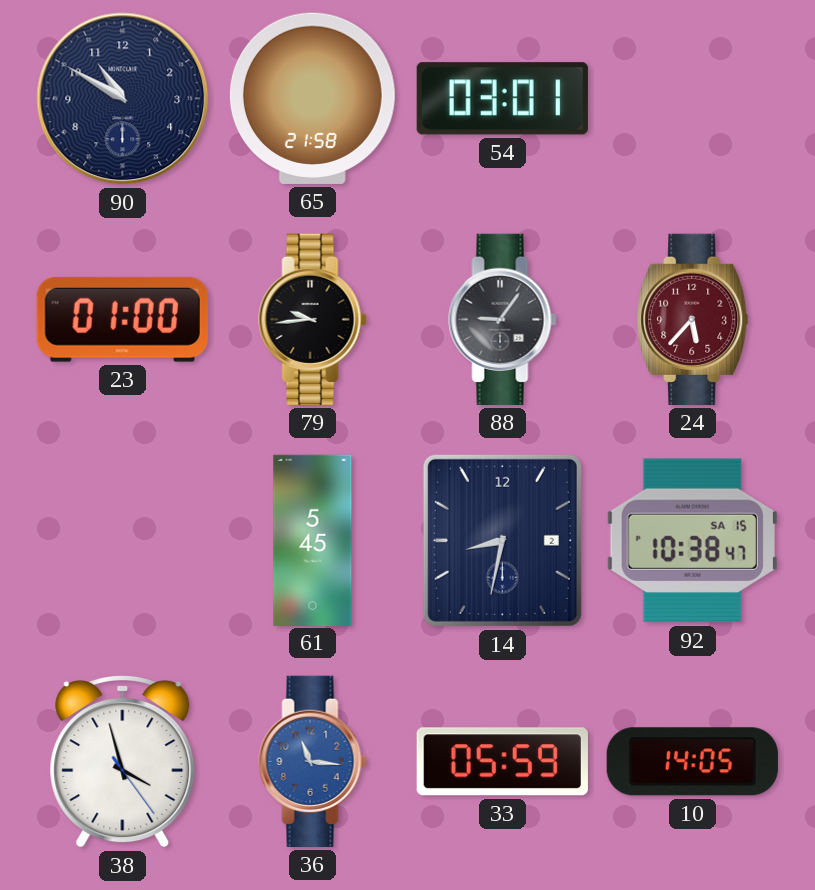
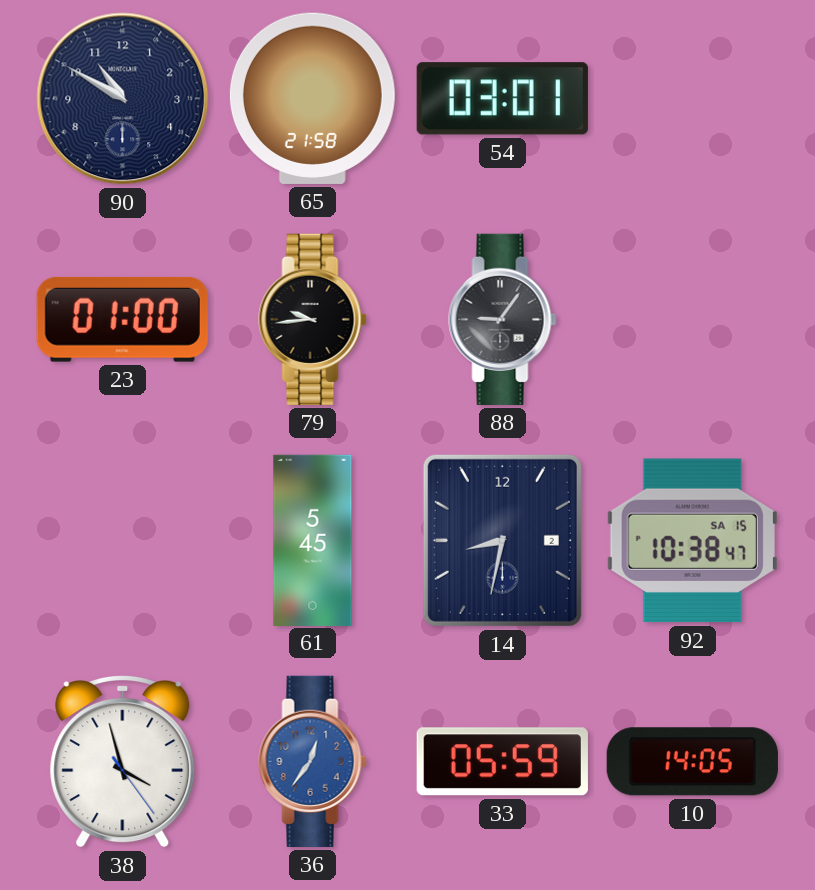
24: 5:37 -> none
36: 11:16 -> 12:36
